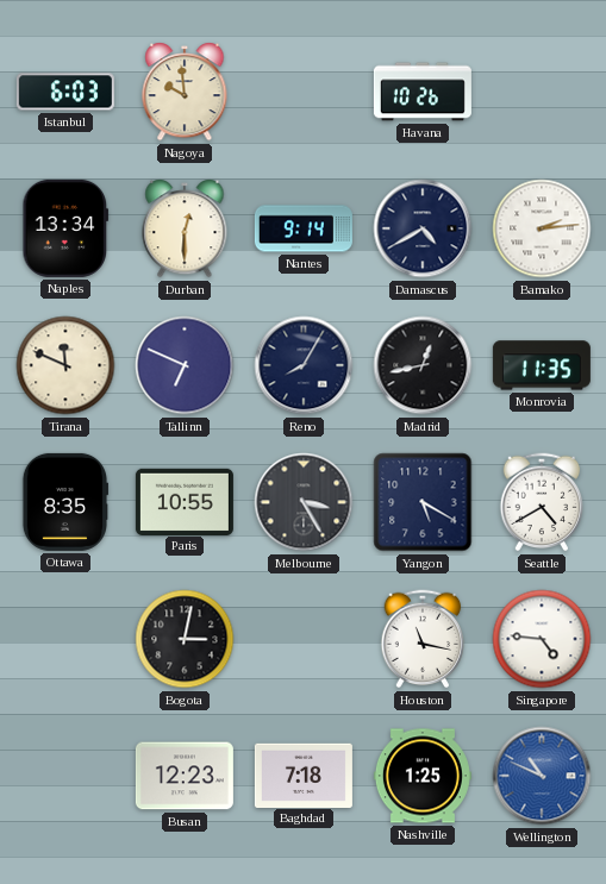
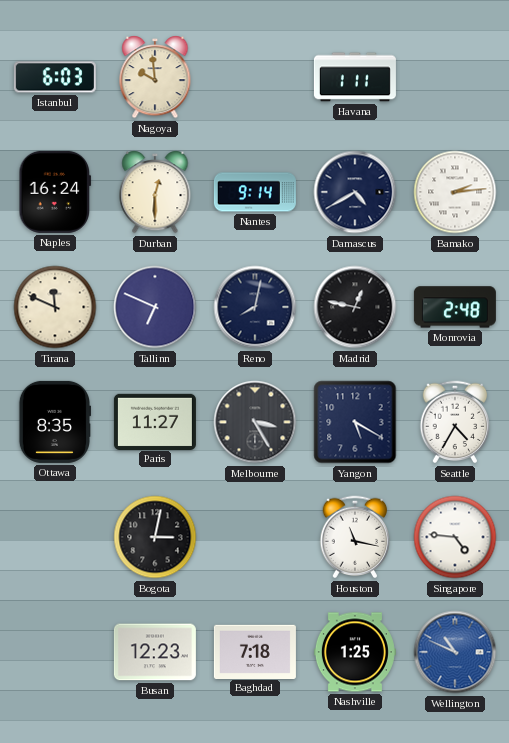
Havana: 10:26 -> 1:11
Naples: 13:34 -> 16:24
Reno: 8:05 -> 8:02
Madrid: 12:43 -> 12:47
Monrovia: 11:35 -> 2:48
Paris: 10:55 -> 11:27
Seattle: 4:40 -> 4:35
